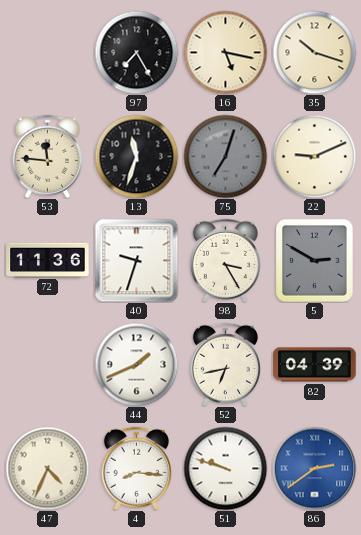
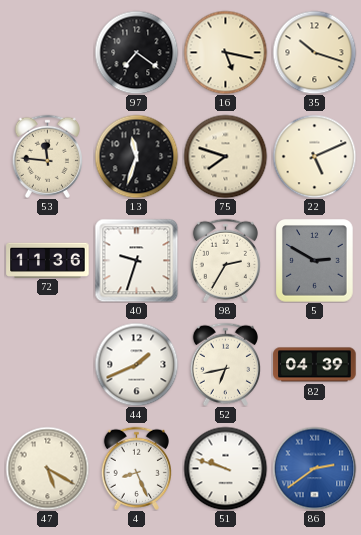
97: 7:25 -> 7:21
75: 7:03 -> 7:48
75 dial: grey -> cream
22: 9:11 -> 5:11
98: 3:25 -> 2:35
47: 4:34 -> 5:20
4: 8:16 -> 8:26
